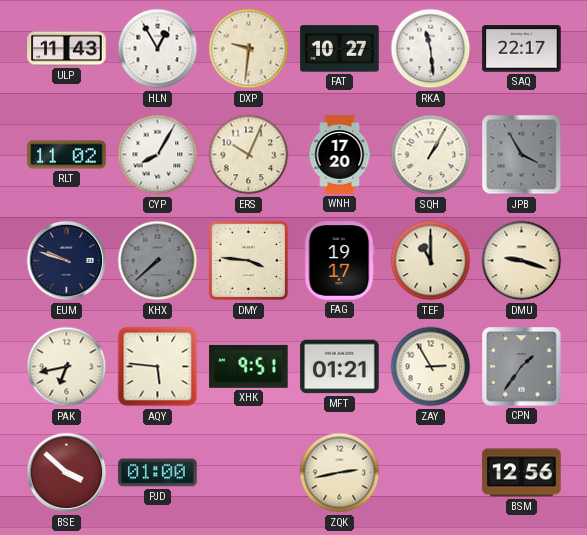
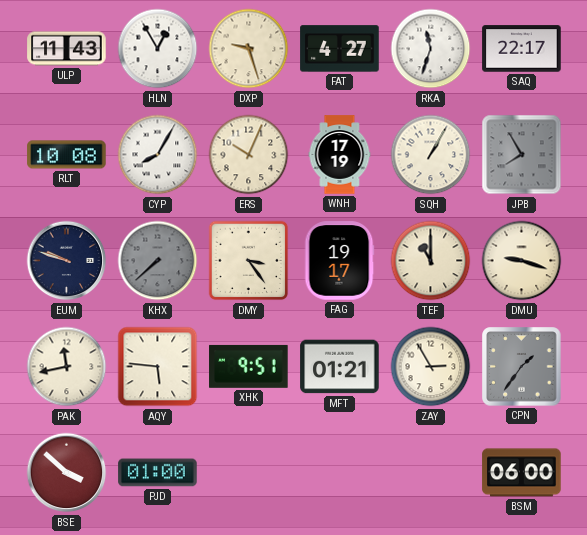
DXP: 9:31 -> 9:27
FAT: 10:27 -> 4:27
RKA: 11:29 -> 11:33
RLT: 11:02 -> 10:08
WNH: 17:20 -> 17:19
JPB: 3:55 -> 7:55
DMY: 3:46 -> 3:24
PAK: 6:43 -> 11:43
ZQK: 2:43 -> none
BSM: 12:56 -> 06:00
